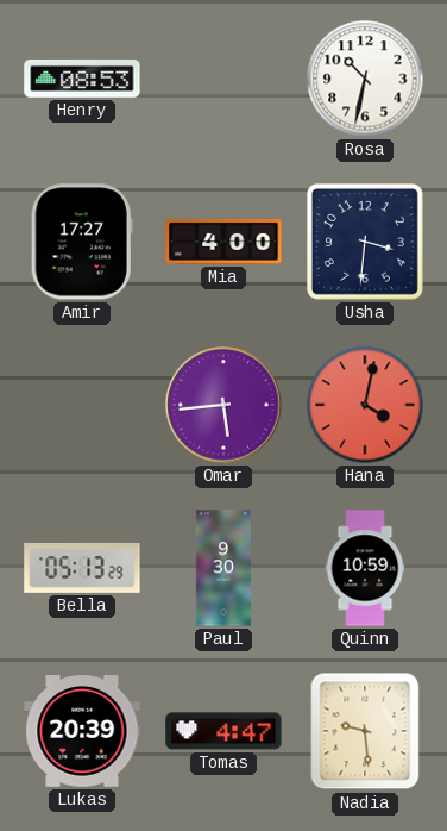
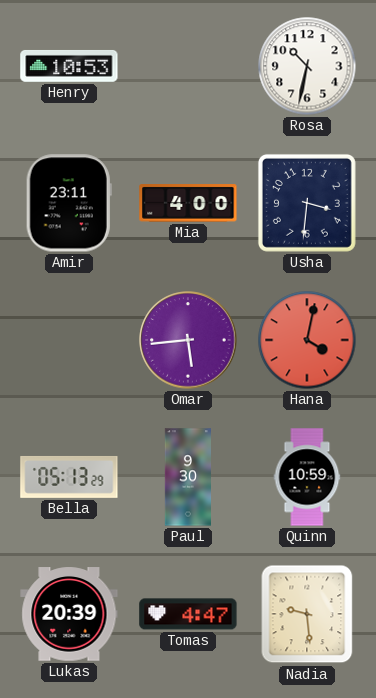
Henry: 08:53 -> 10:53
Amir: 17:27 -> 23:11
